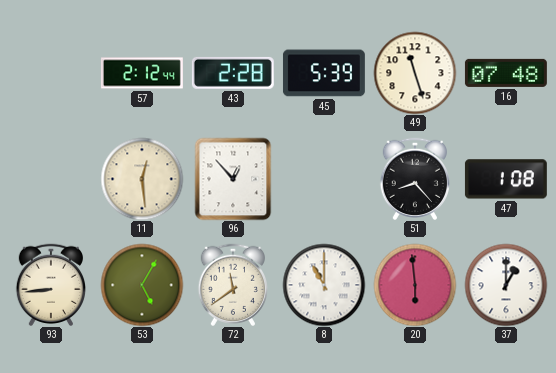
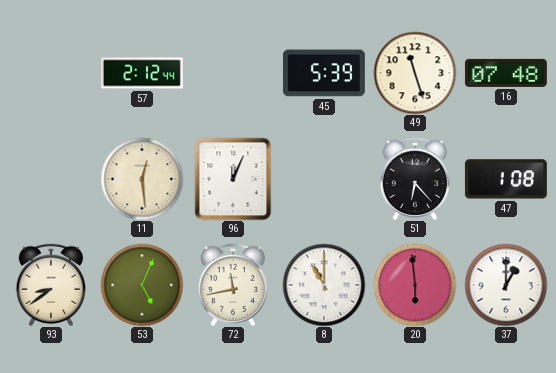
43: 2:28 -> none
96: 12:53 -> 12:04
51: 8:23 -> 6:23
93: 8:44 -> 8:39
53: 5:05 -> 5:04
72: 11:39 -> 11:43
